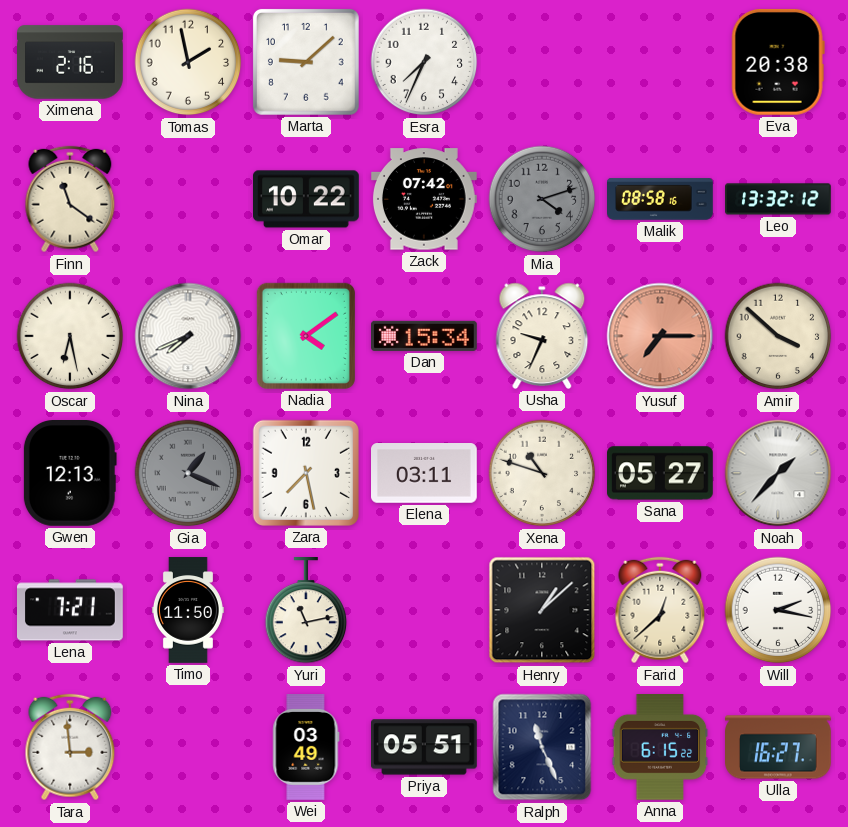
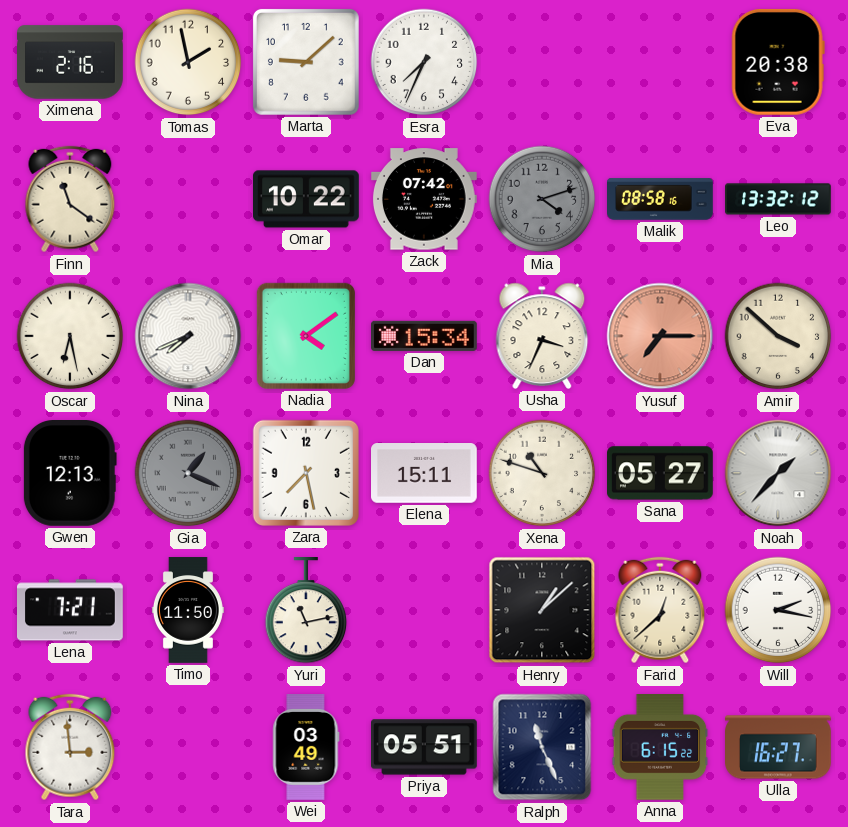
Usha: 9:34 -> 3:34
Elena: 03:11 -> 15:11
